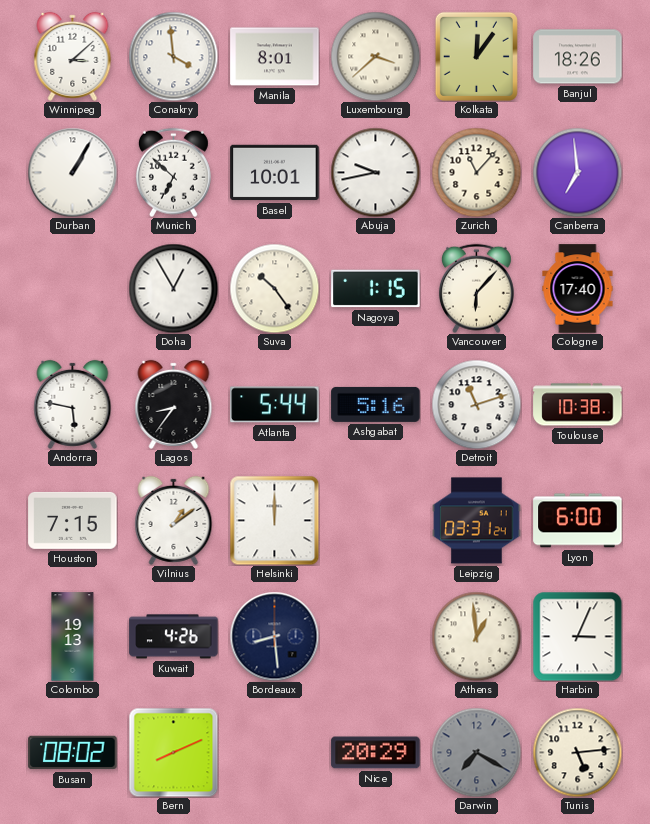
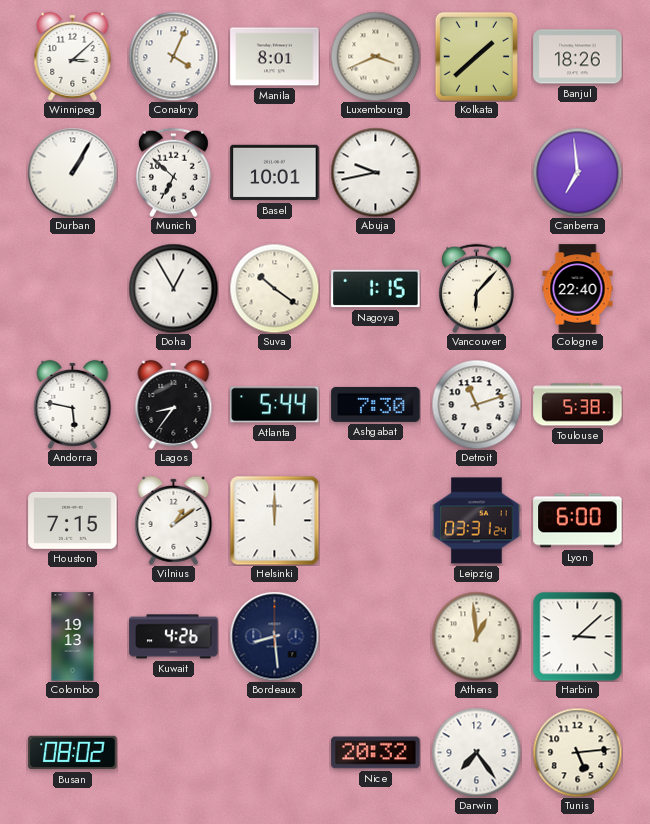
Conakry: 3:59 -> 4:04
Luxembourg: 3:38 -> 3:41
Kolkata: 12:06 -> 1:38
Zurich: 11:07 -> none
Suva: 10:24 -> 10:21
Cologne: 17:40 -> 22:40
Ashgabat: 5:16 -> 7:30
Toulouse: 10:38 -> 5:38
Harbin: 3:04 -> 3:08
Bern: 8:11 -> none
Nice: 20:29 -> 20:32
Darwin: 7:20 -> 7:24
Darwin dial: grey -> white
